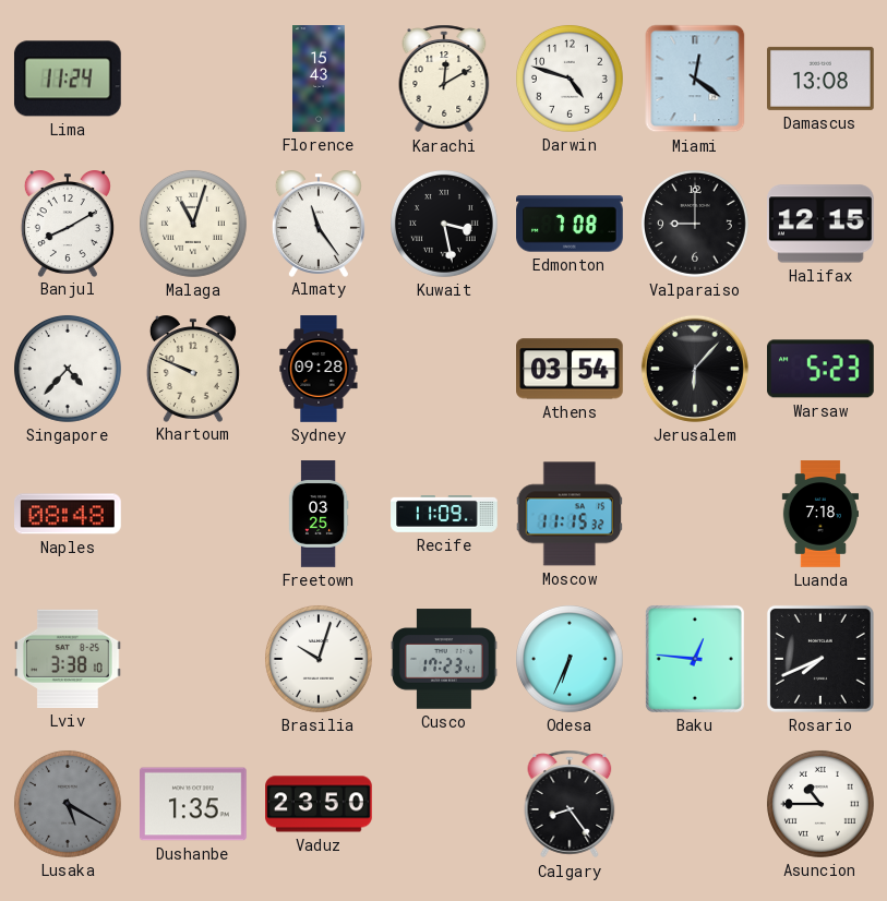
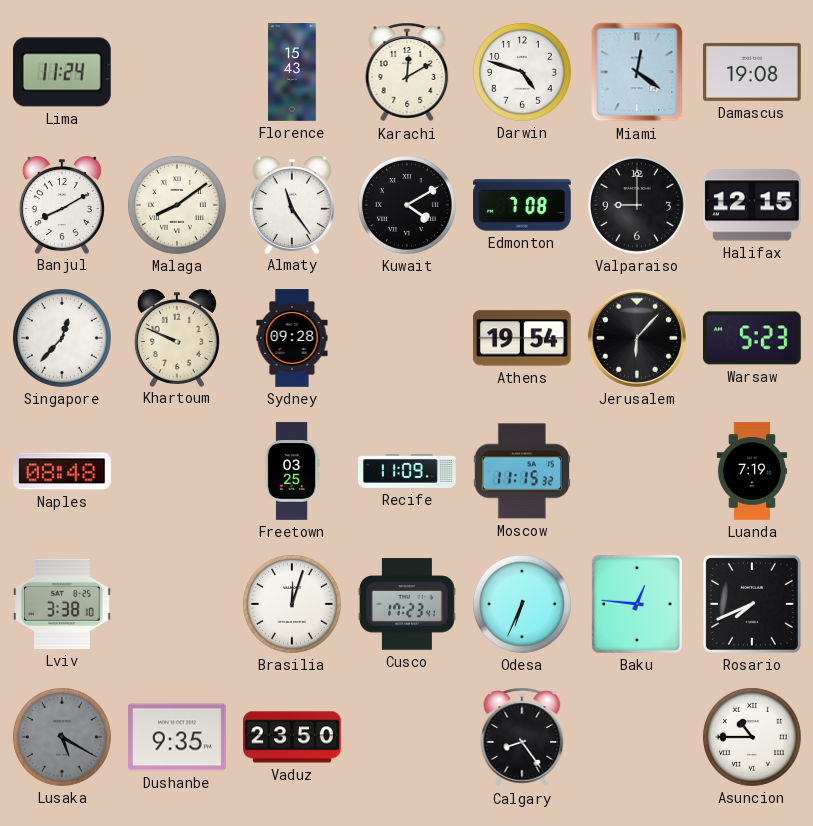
Damascus: 13:08 -> 19:08
Malaga: 11:03 -> 8:09
Kuwait: 3:28 -> 4:10
Singapore: 4:37 -> 12:37
Athens: 03:54 -> 19:54
Luanda: 7:18 -> 7:19
Brasilia: 10:03 -> 12:03
Dushanbe: 1:35 -> 9:35
